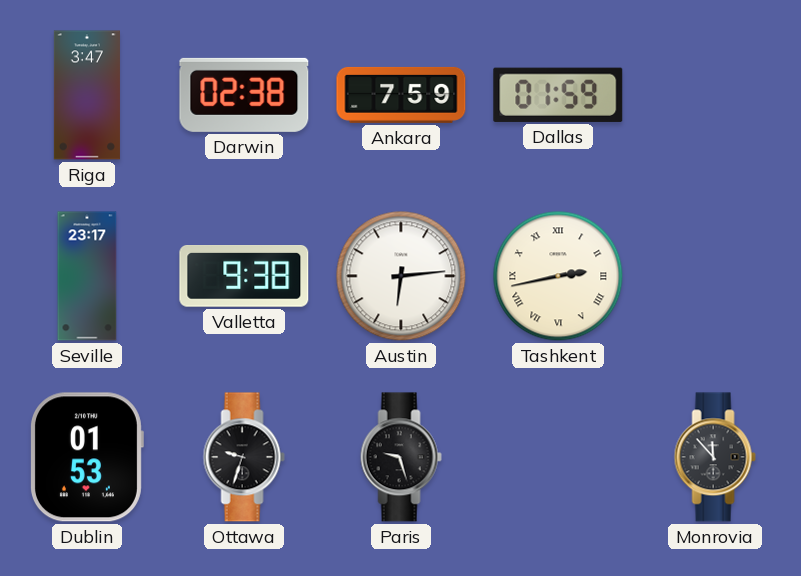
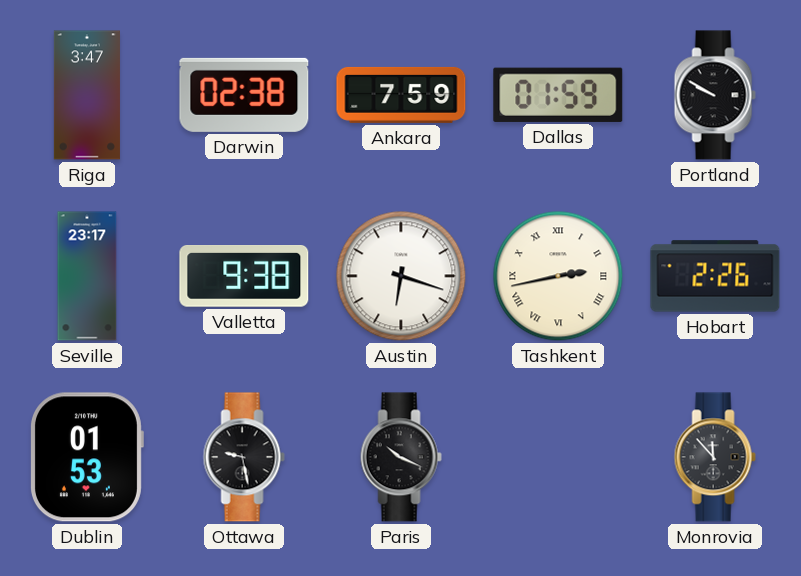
Portland: none -> 9:50
Austin: 6:14 -> 6:18
Hobart: none -> 2:26
Ottawa: 9:33 -> 9:28
Paris: 9:27 -> 10:19
